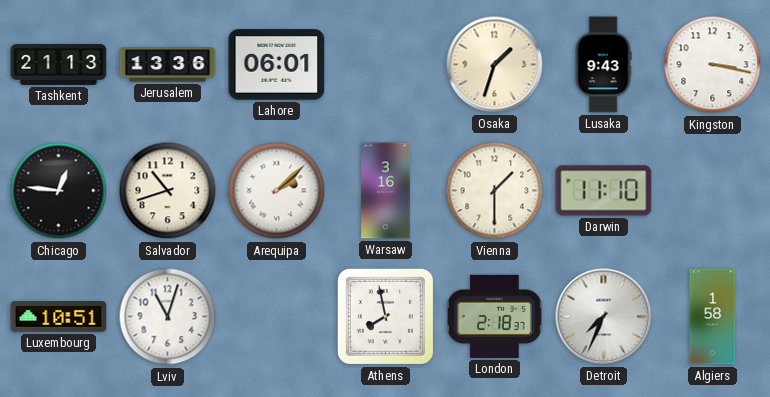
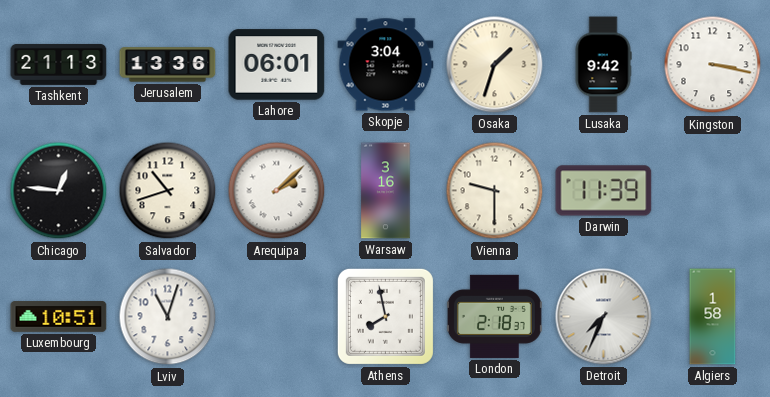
Skopje: none -> 3:04
Lusaka: 9:43 -> 9:42
Vienna: 1:30 -> 9:30
Darwin: 11:10 -> 11:39
